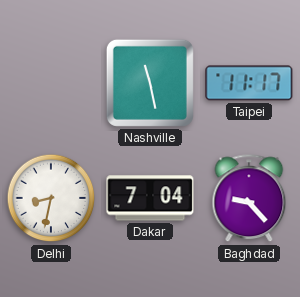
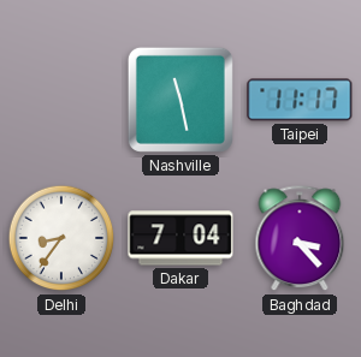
Delhi: 8:32 -> 8:36
Baghdad: 9:23 -> 3:23
